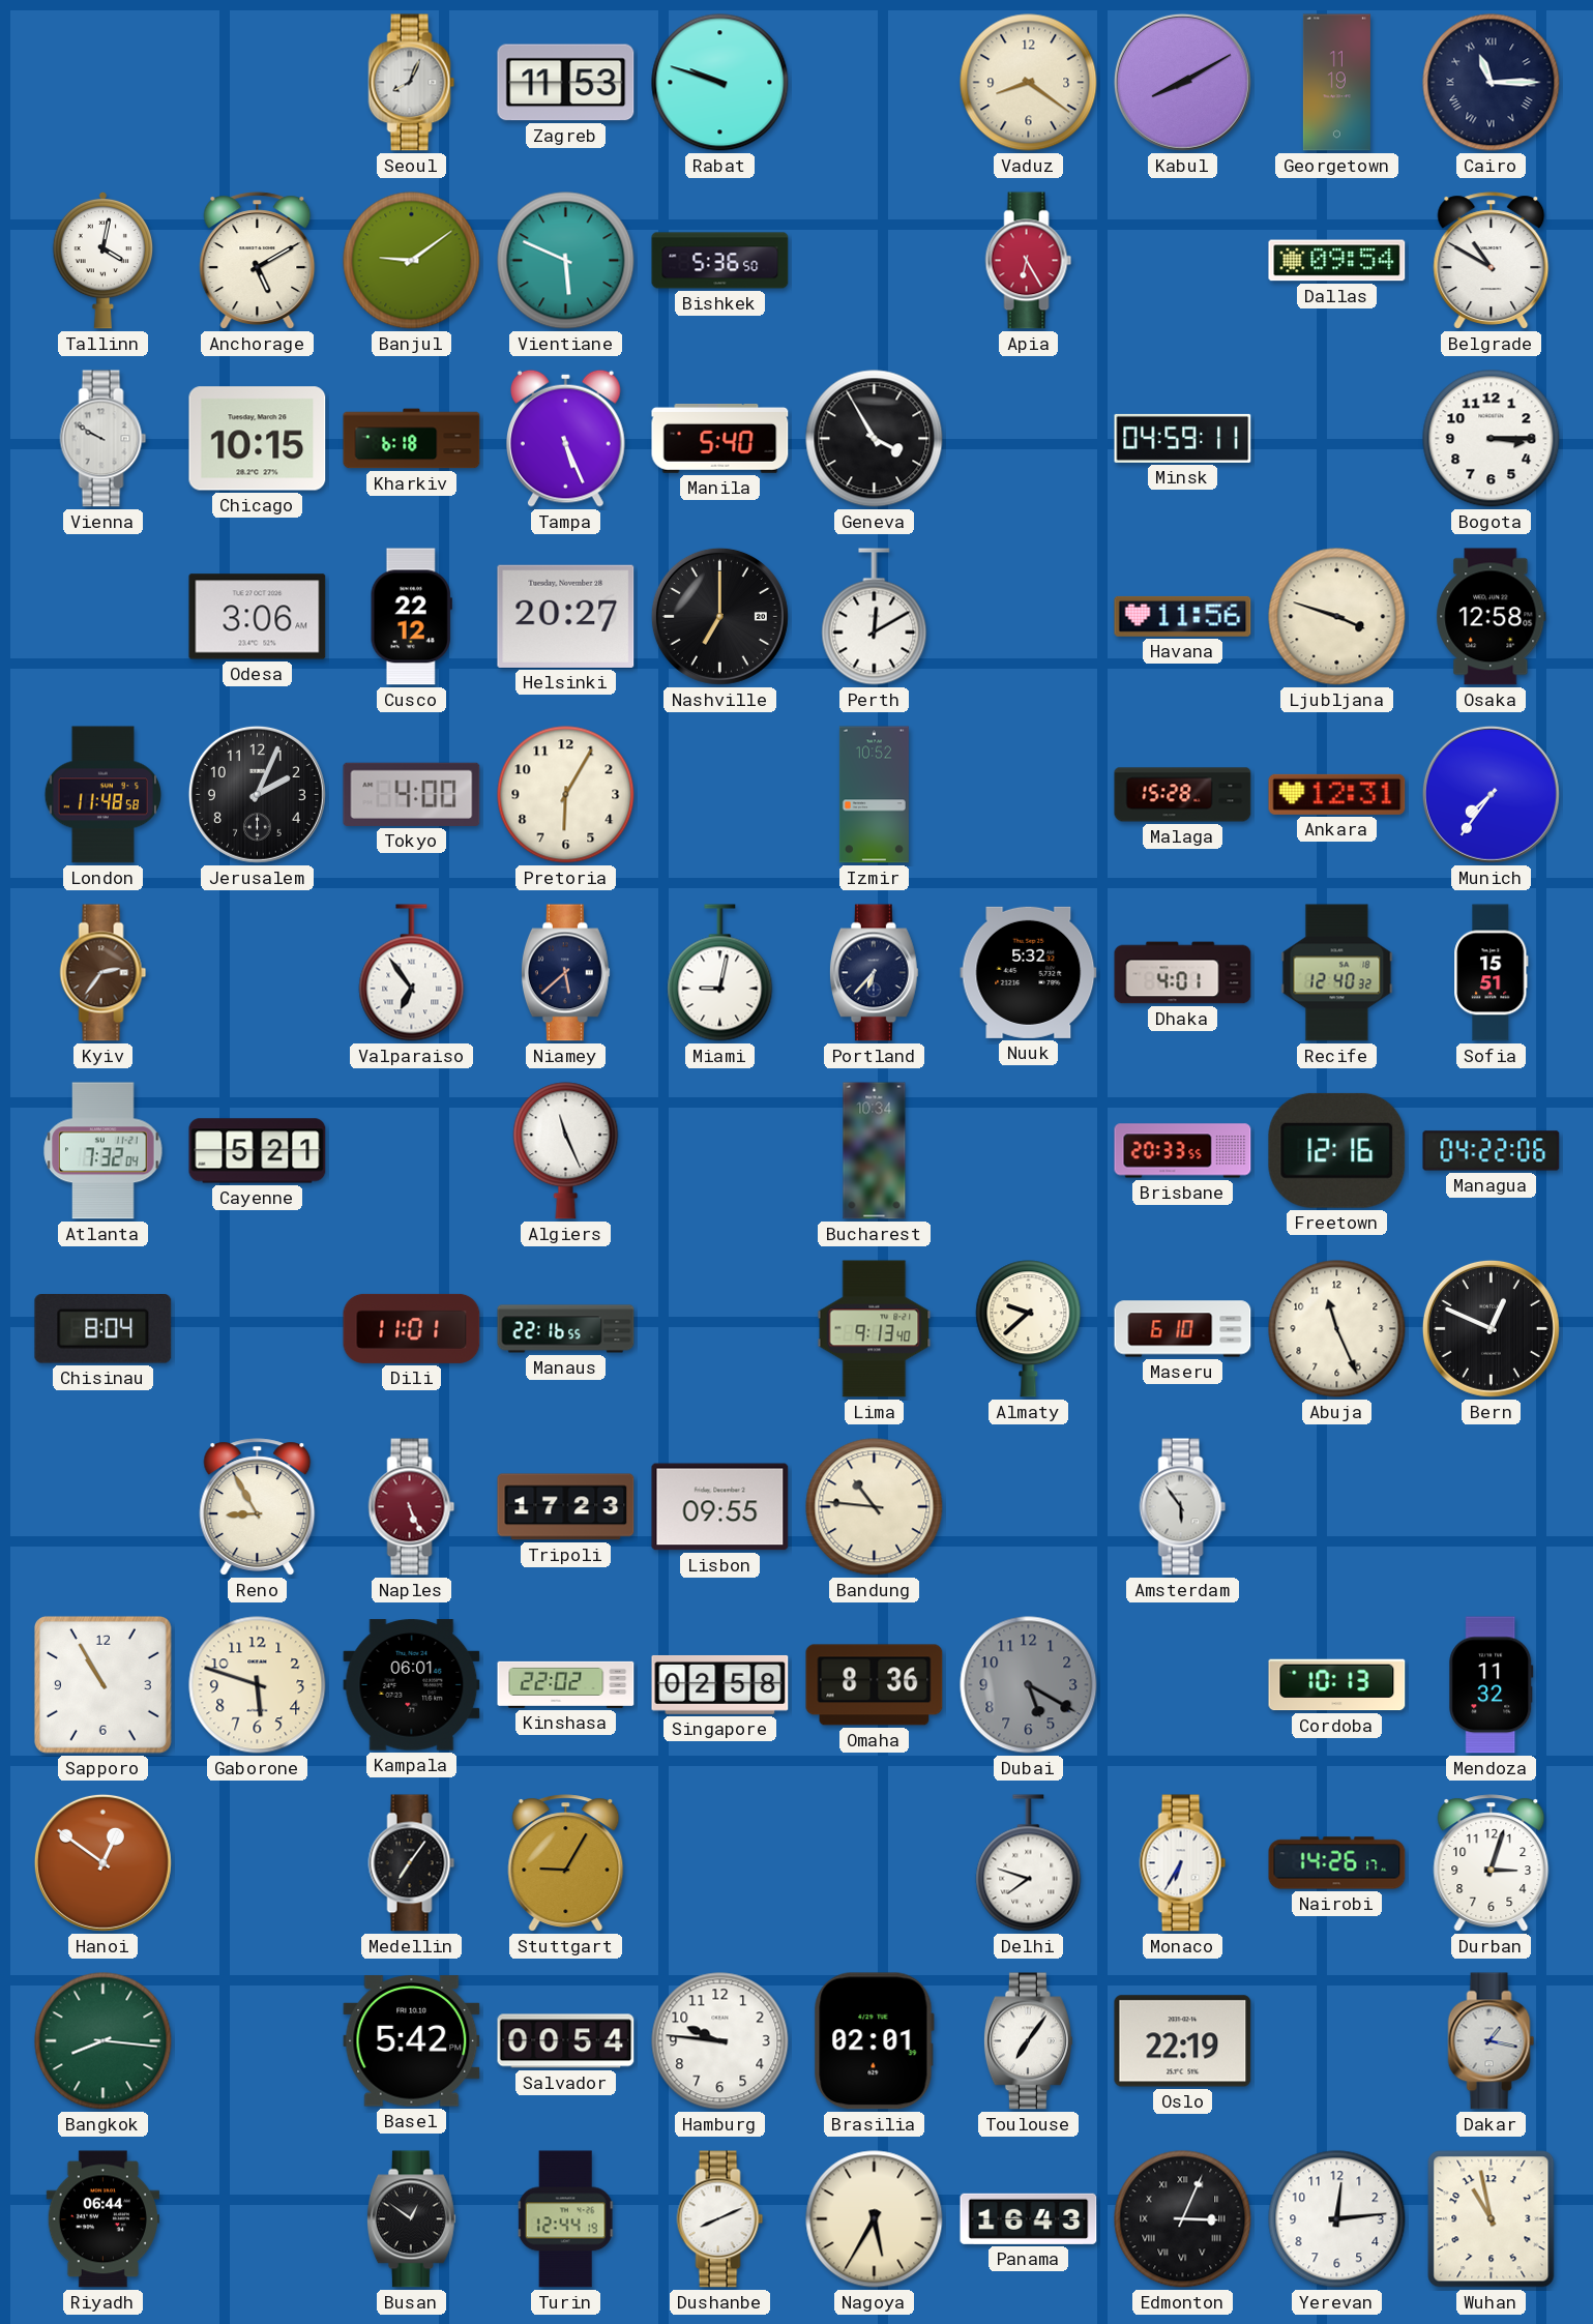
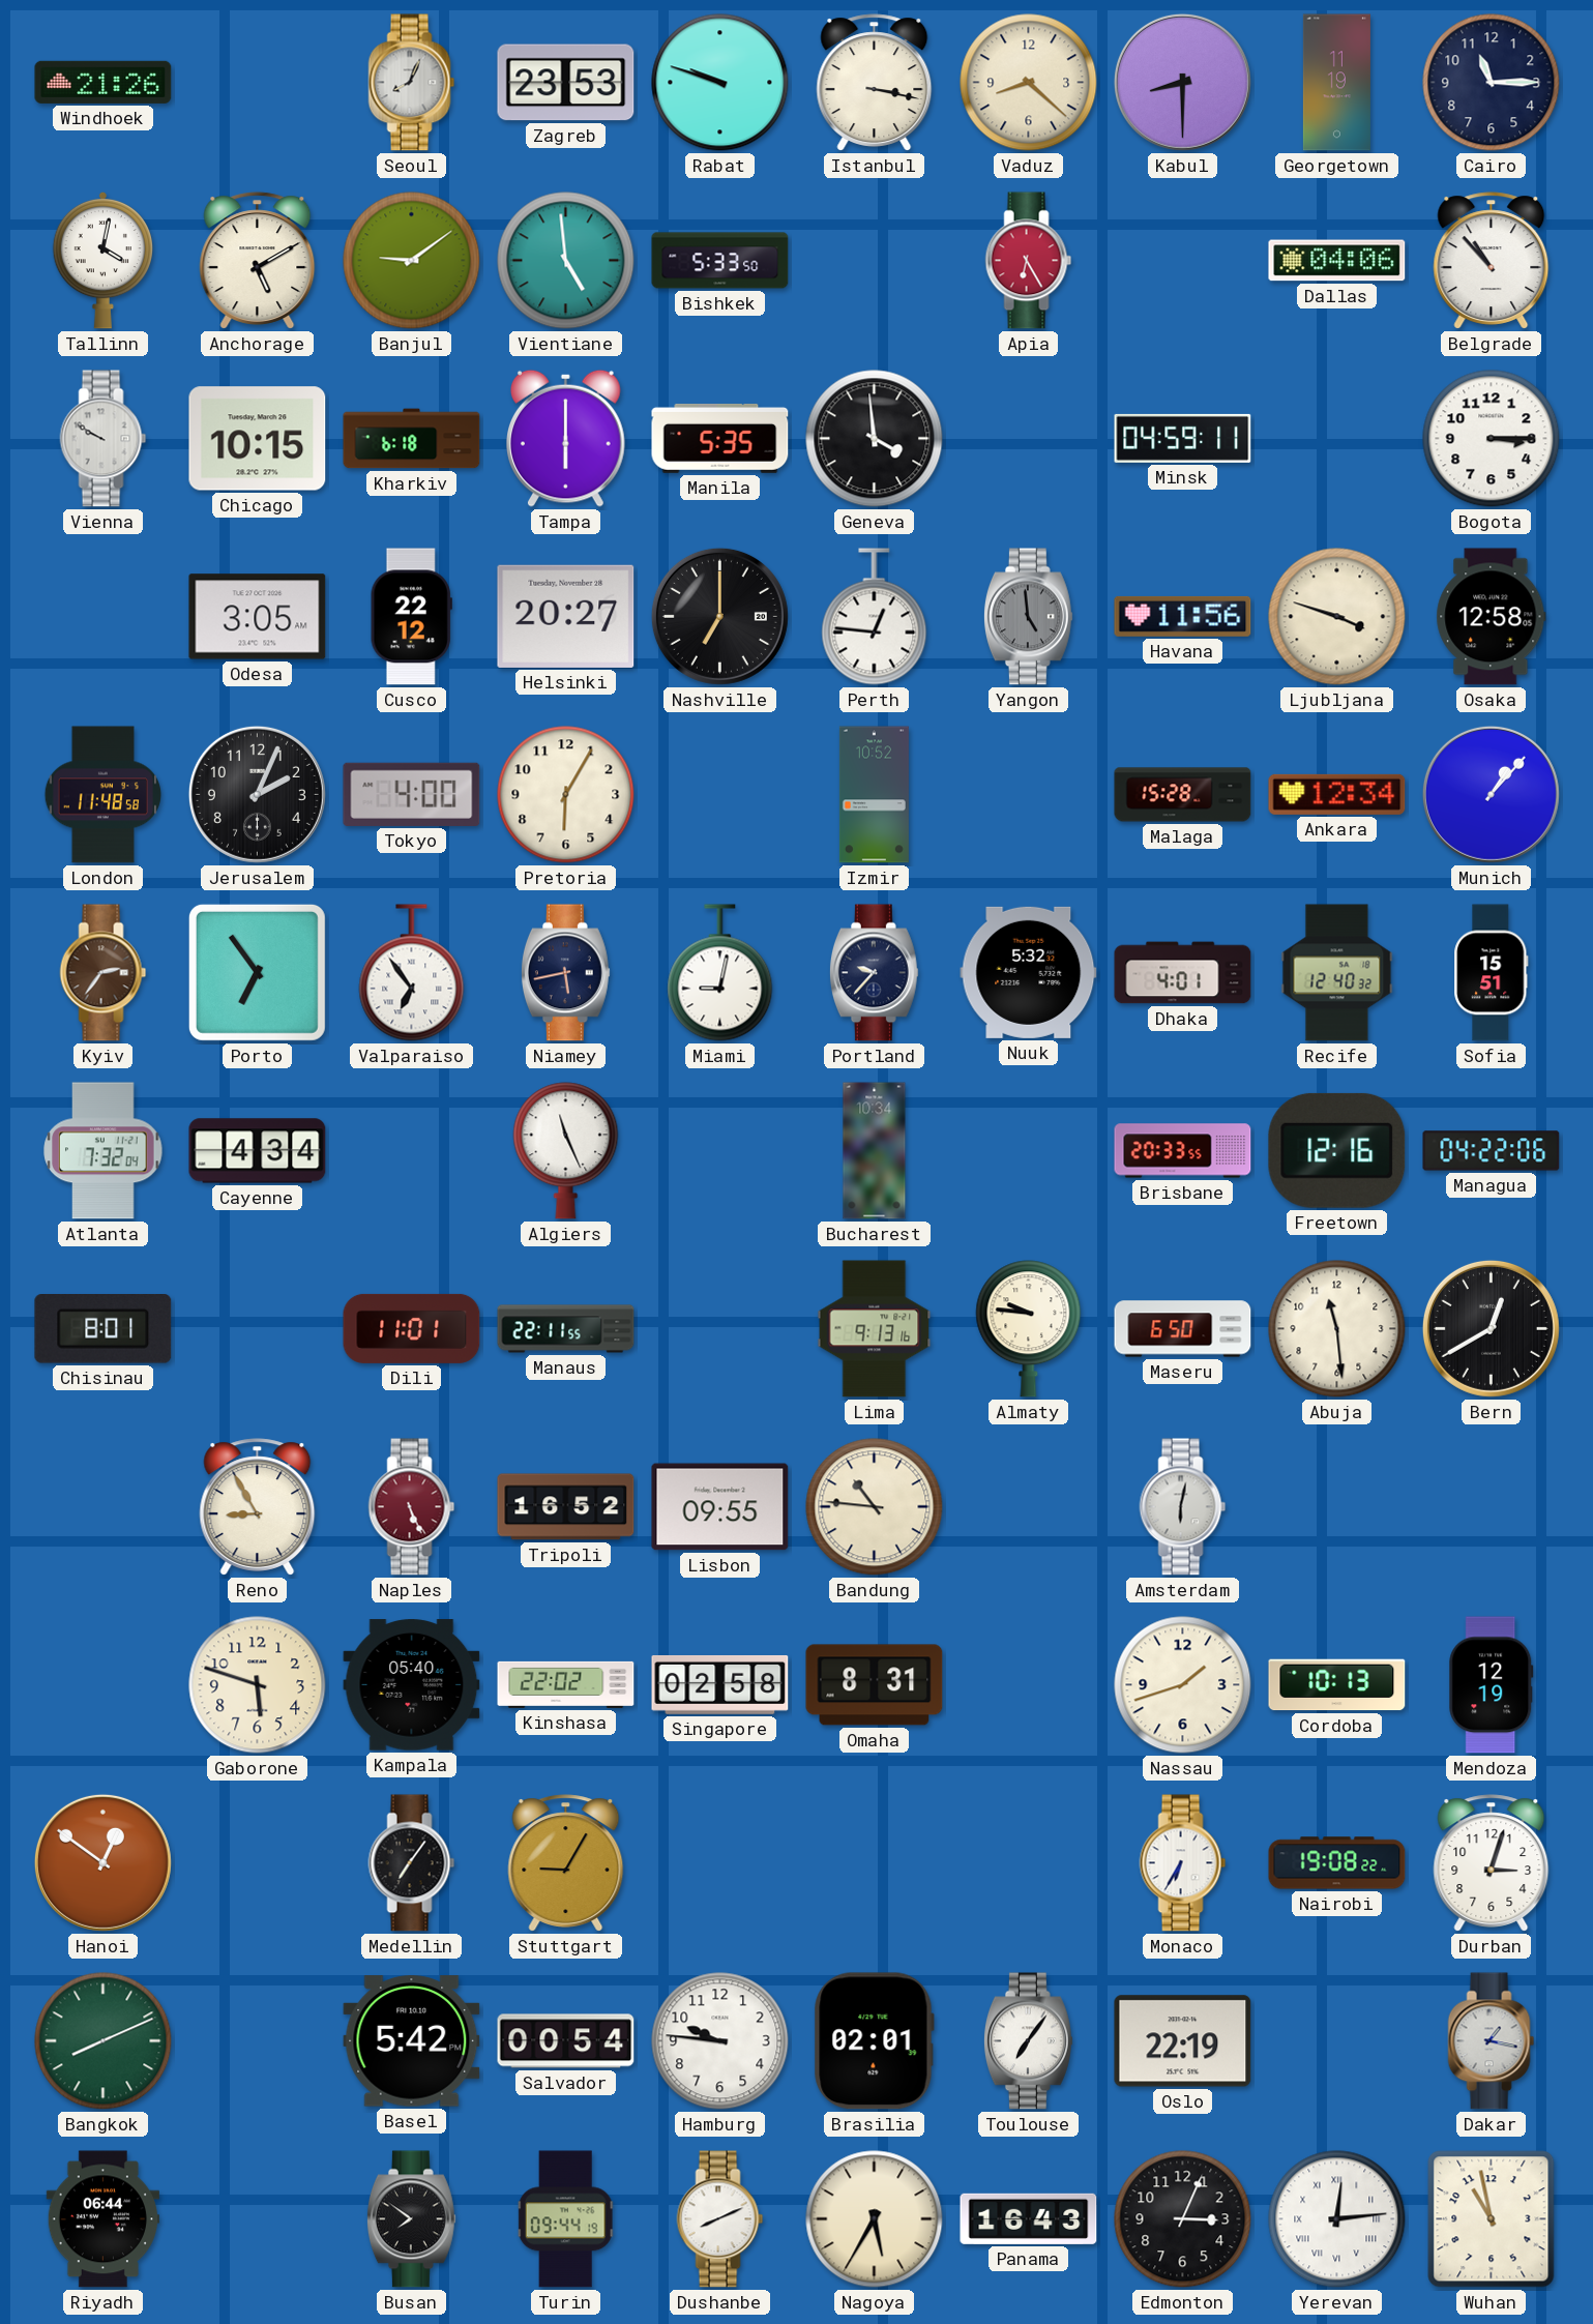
Windhoek: none -> 21:26
Zagreb: 11:53 -> 23:53
Istanbul: none -> 3:17
Vaduz: 8:21 -> 8:22
Kabul: 8:10 -> 8:30
Cairo numerals: Roman -> Arabic
Vientiane: 5:49 -> 4:59
Bishkek: 5:36 -> 5:33
Dallas: 09:54 -> 04:06
Belgrade: 10:50 -> 10:53
Tampa: 5:26 -> 6:00
Manila: 5:40 -> 5:35
Geneva: 3:55 -> 3:59
Odesa: 3:06 -> 3:05
Perth: 12:10 -> 12:46
Yangon: none -> 4:59
Ankara: 12:31 -> 12:34
Munich: 7:36 -> 1:07
Porto: none -> 6:54
Niamey: 5:38 -> 5:43
Portland: 6:37 -> 9:37
Cayenne: 5:21 -> 4:34
Chisinau: 8:04 -> 8:01
Manaus: 22:16 -> 22:11
Lima: 9:13:40 -> 9:13:16
Almaty: 9:38 -> 9:46
Maseru: 6:10 -> 6:50
Abuja: 11:26 -> 11:29
Bern: 12:49 -> 12:40
Tripoli: 17:23 -> 16:52
Amsterdam: 5:54 -> 6:02
Sapporo: 10:55 -> none
Kampala: 06:01 -> 05:40
Omaha: 8:36 -> 8:31
Dubai: 5:20 -> none
Nassau: none -> 1:42
Mendoza: 11:32 -> 12:19
Delhi: 7:48 -> none
Nairobi: 14:26 -> 19:08
Bangkok: 8:16 -> 8:11
Busan: 12:51 -> 7:51
Turin: 12:44 -> 09:44
Edmonton numerals: Roman -> Arabic
Yerevan numerals: Arabic -> Roman
